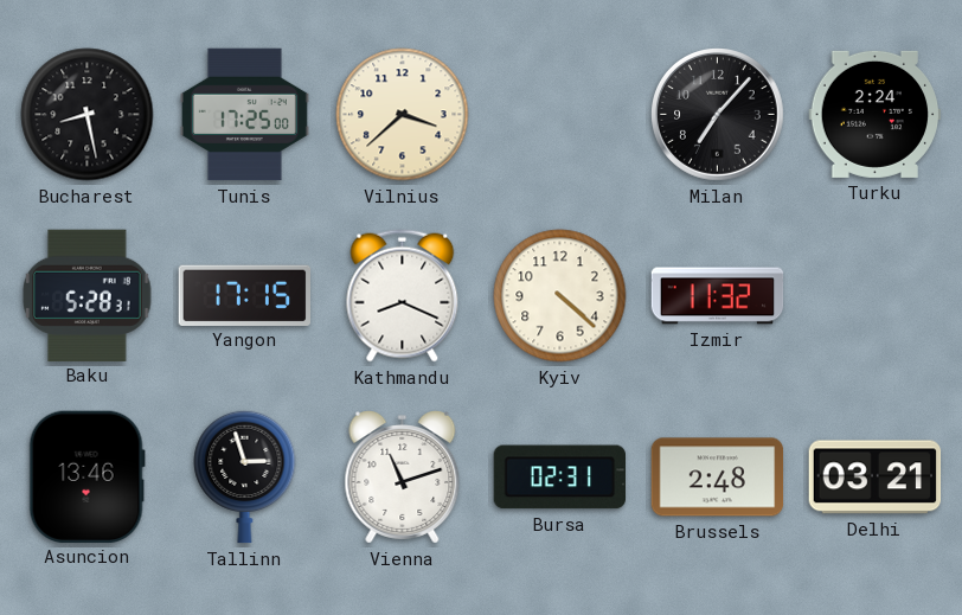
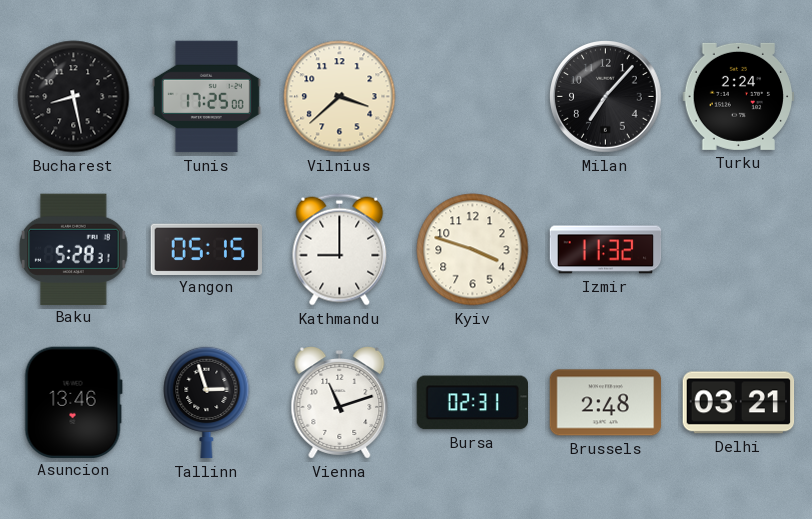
Yangon: 17:15 -> 05:15
Kathmandu: 8:19 -> 9:00
Kyiv: 4:22 -> 3:48
